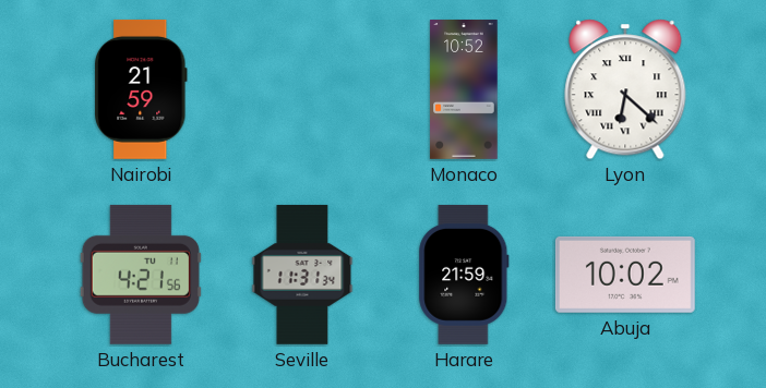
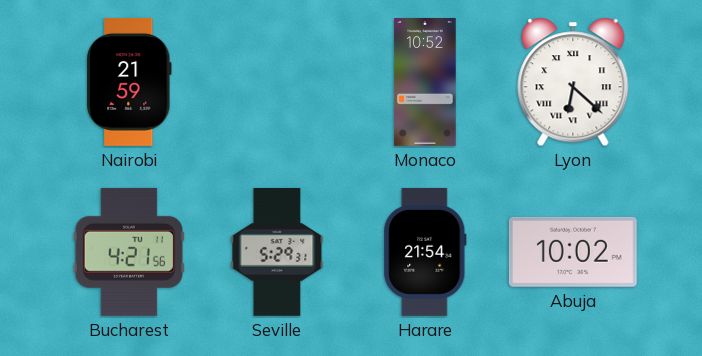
Seville: 11:31 -> 5:29
Harare: 21:59 -> 21:54
